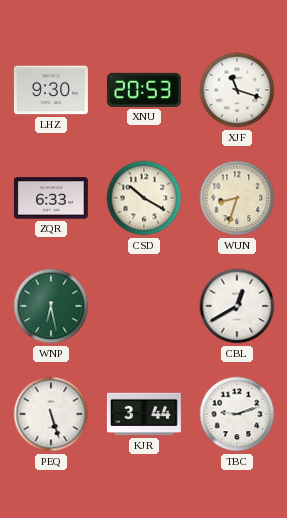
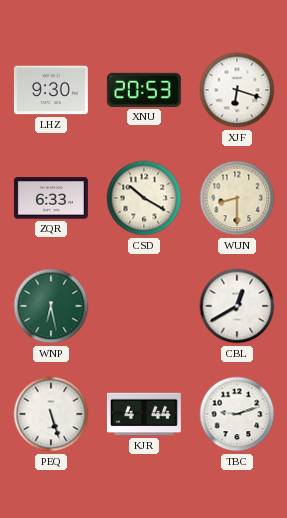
XJF: 11:18 -> 6:18
WUN: 8:33 -> 8:30
KJR: 3:44 -> 4:44
